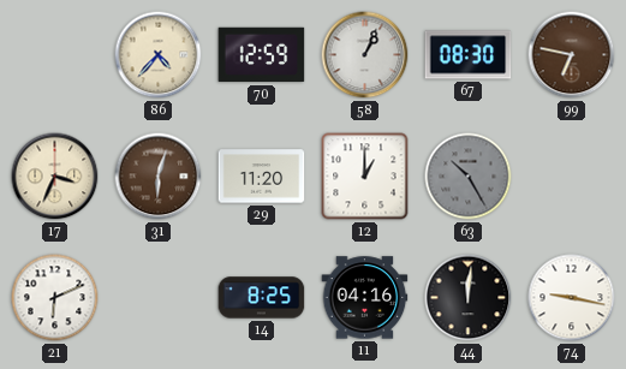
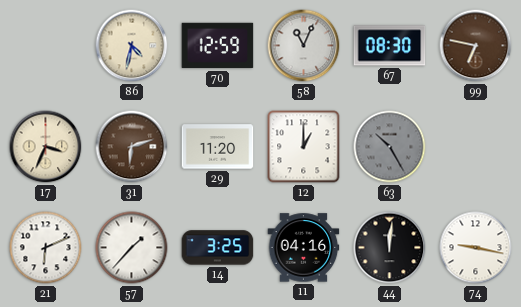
86: 4:37 -> 4:32
58: 1:04 -> 11:04
31: 6:03 -> 6:12
57: none -> 1:37
14: 8:25 -> 3:25
